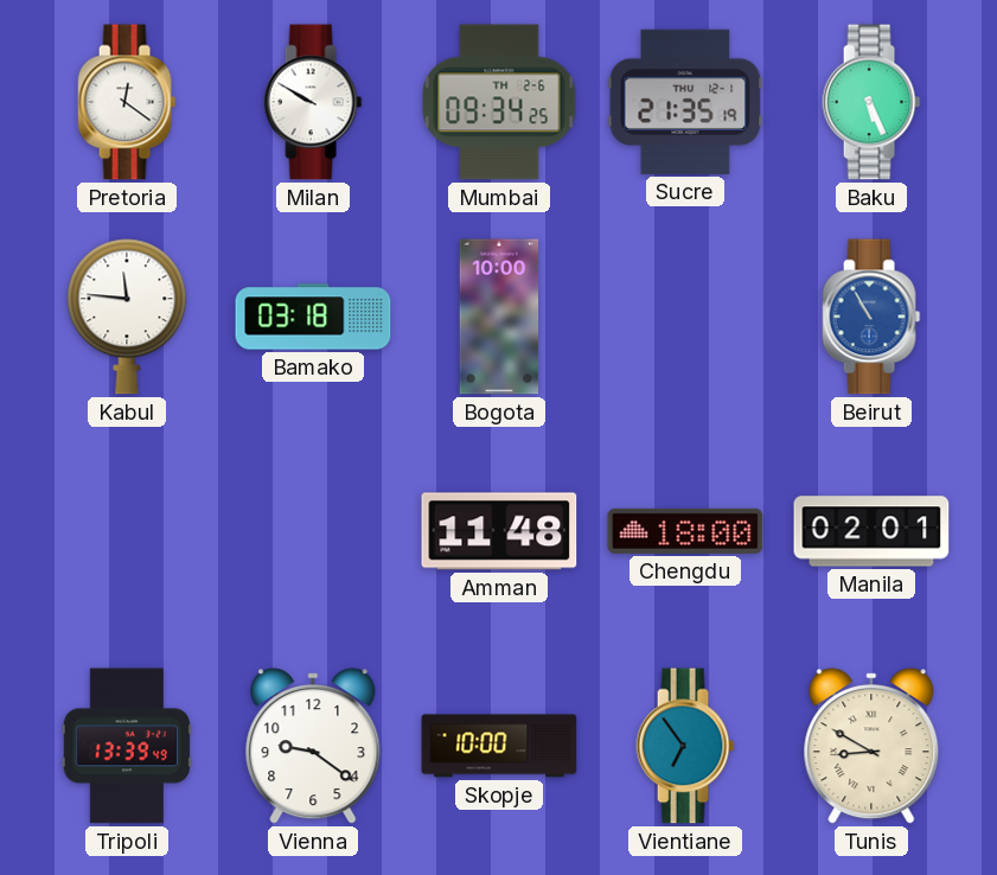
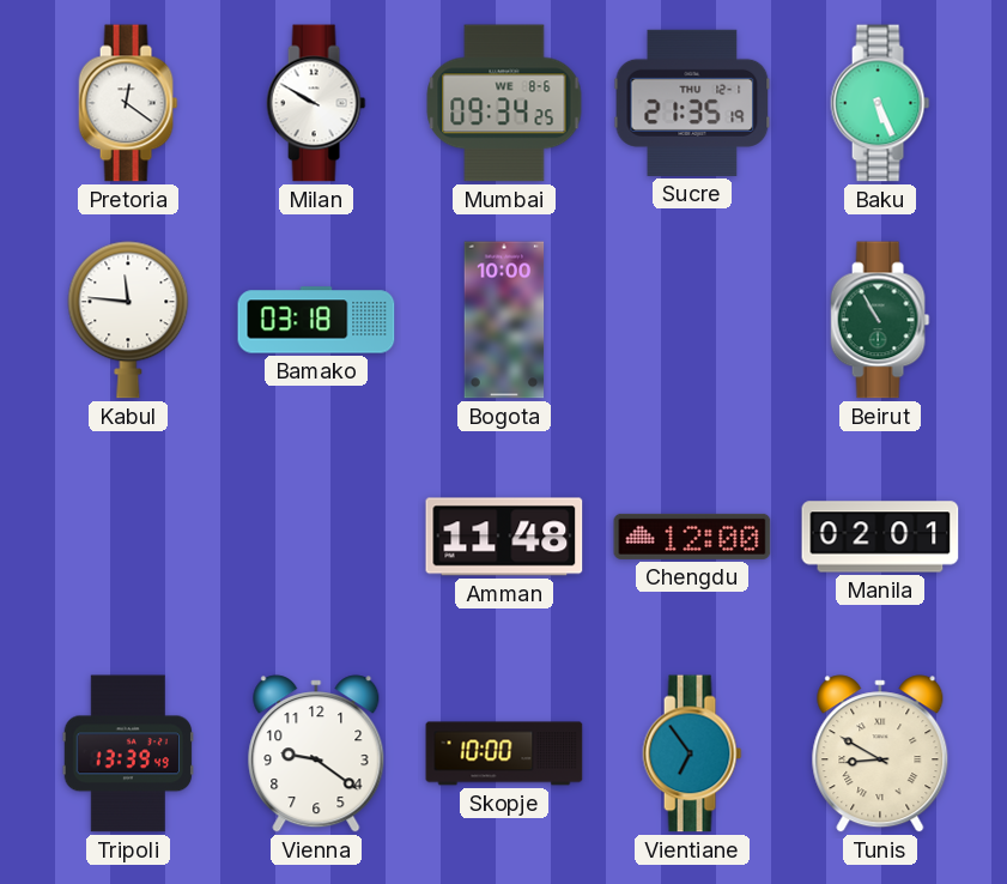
Mumbai date: TH 2-6 -> WE 8-6
Beirut dial: blue -> green
Chengdu: 18:00 -> 12:00
